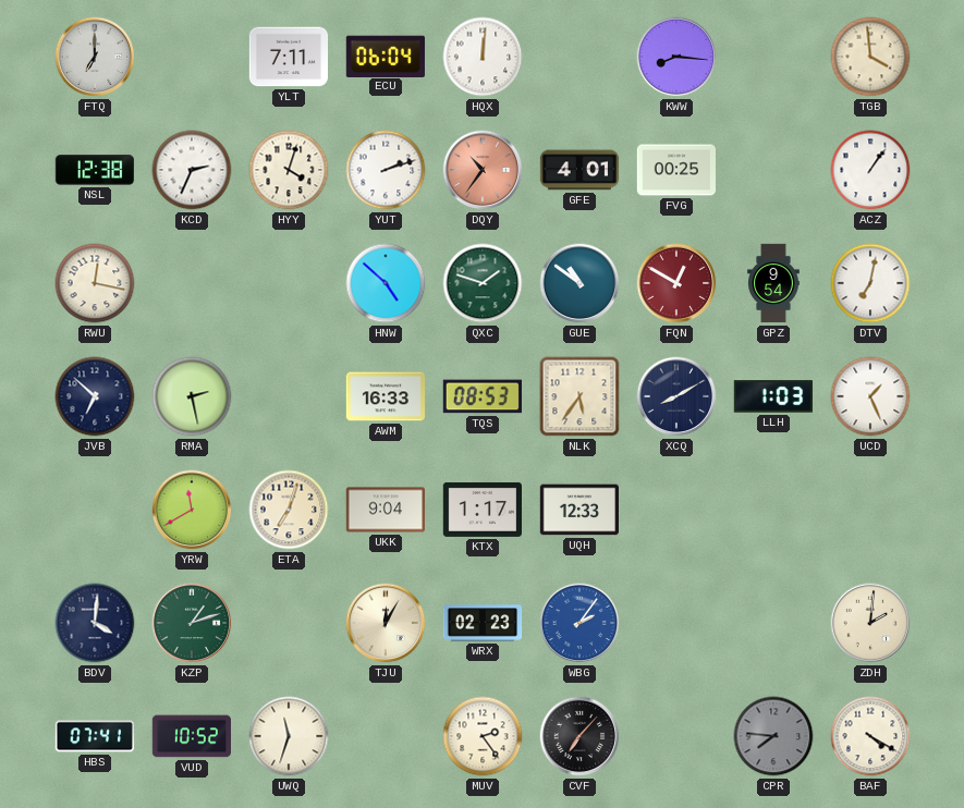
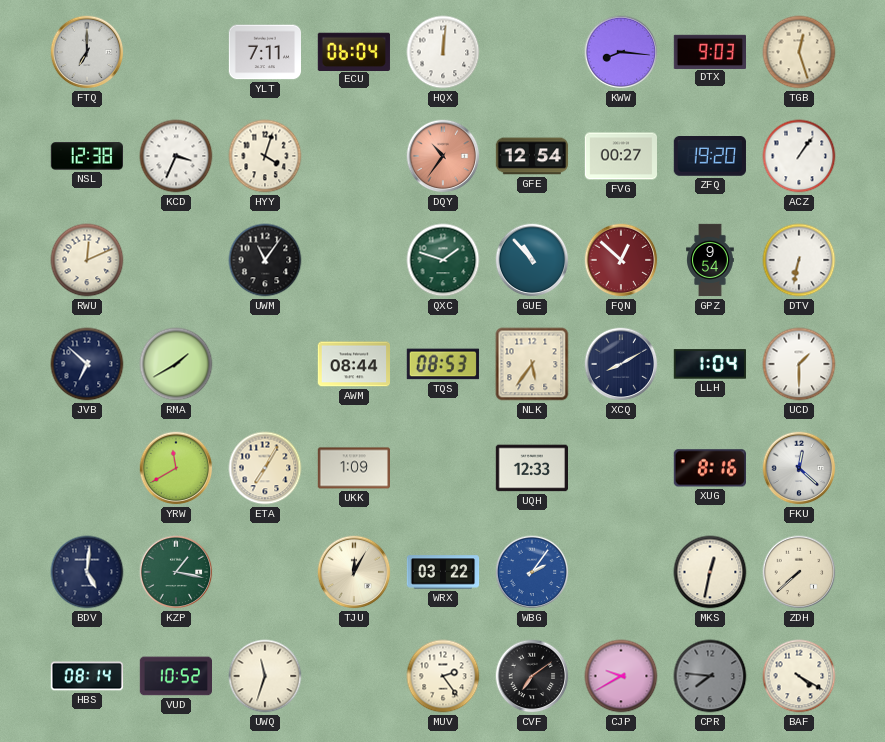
DTX: none -> 9:03
TGB: 3:59 -> 12:27
KCD: 2:34 -> 3:34
YUT: 2:12 -> none
GFE: 4:01 -> 12:54
FVG: 00:25 -> 00:27
ZFQ: none -> 19:20
RWU: 12:17 -> 12:11
UWM: none -> 11:06
HNW: 4:52 -> none
GUE: 10:51 -> 10:53
FQN: 12:50 -> 12:52
DTV: 7:02 -> 6:32
RMA: 2:28 -> 1:40
AWM: 16:33 -> 08:44
LLH: 1:03 -> 1:04
UCD: 1:26 -> 1:30
ETA: 7:03 -> 7:05
UKK: 9:04 -> 1:09
KTX: 1:17 -> none
XUG: none -> 8:16
FKU: none -> 12:22
BDV: 4:01 -> 5:01
KZP: 1:12 -> 1:17
WRX: 02:23 -> 03:22
MKS: none -> 12:32
ZDH: 2:01 -> 7:38
HBS: 07:41 -> 08:14
CVF: 7:07 -> 7:09
CJP: none -> 9:40
